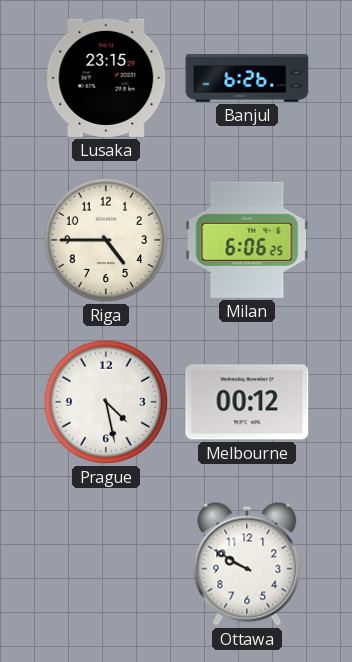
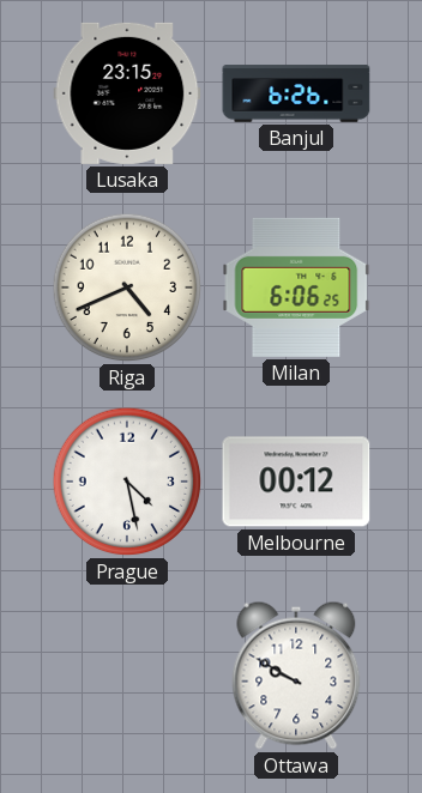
Riga: 4:45 -> 4:41
